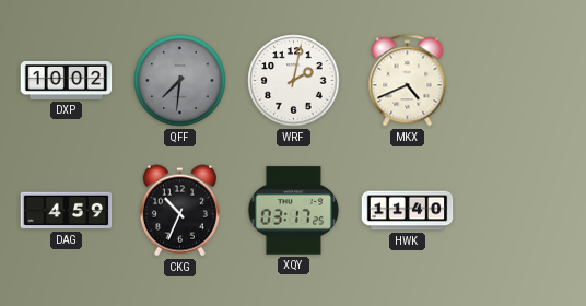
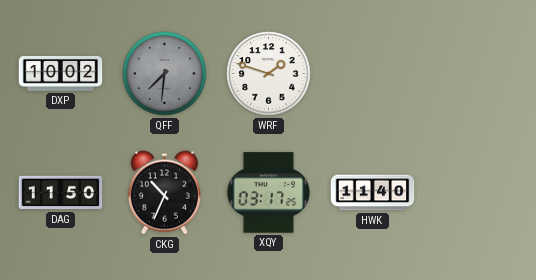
WRF: 2:02 -> 1:48
MKX: 4:41 -> none
DAG: 4:59 -> 11:50
